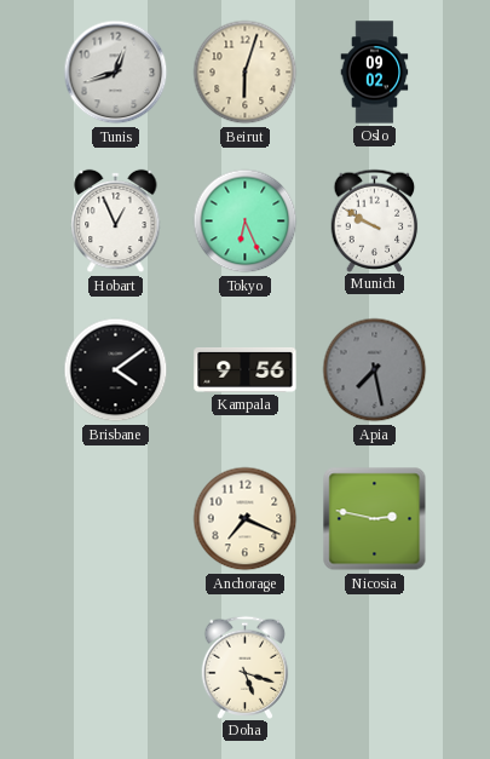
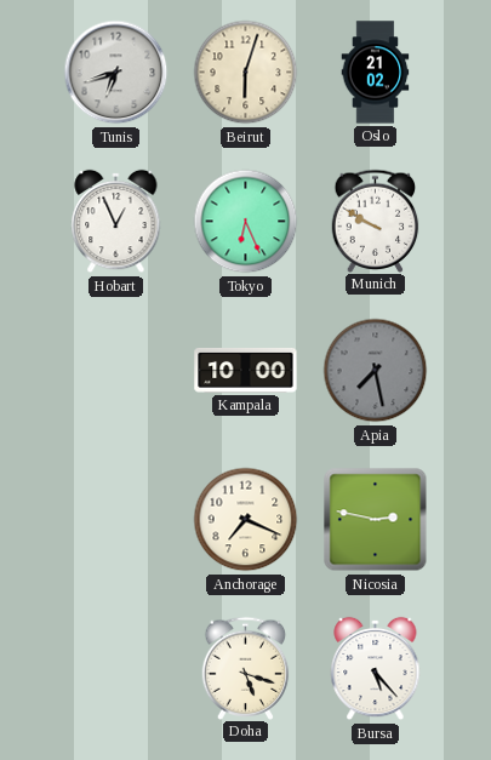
Tunis: 12:42 -> 6:42
Oslo: 09:02 -> 21:02
Brisbane: 4:09 -> none
Kampala: 9:56 -> 10:00
Bursa: none -> 5:23
